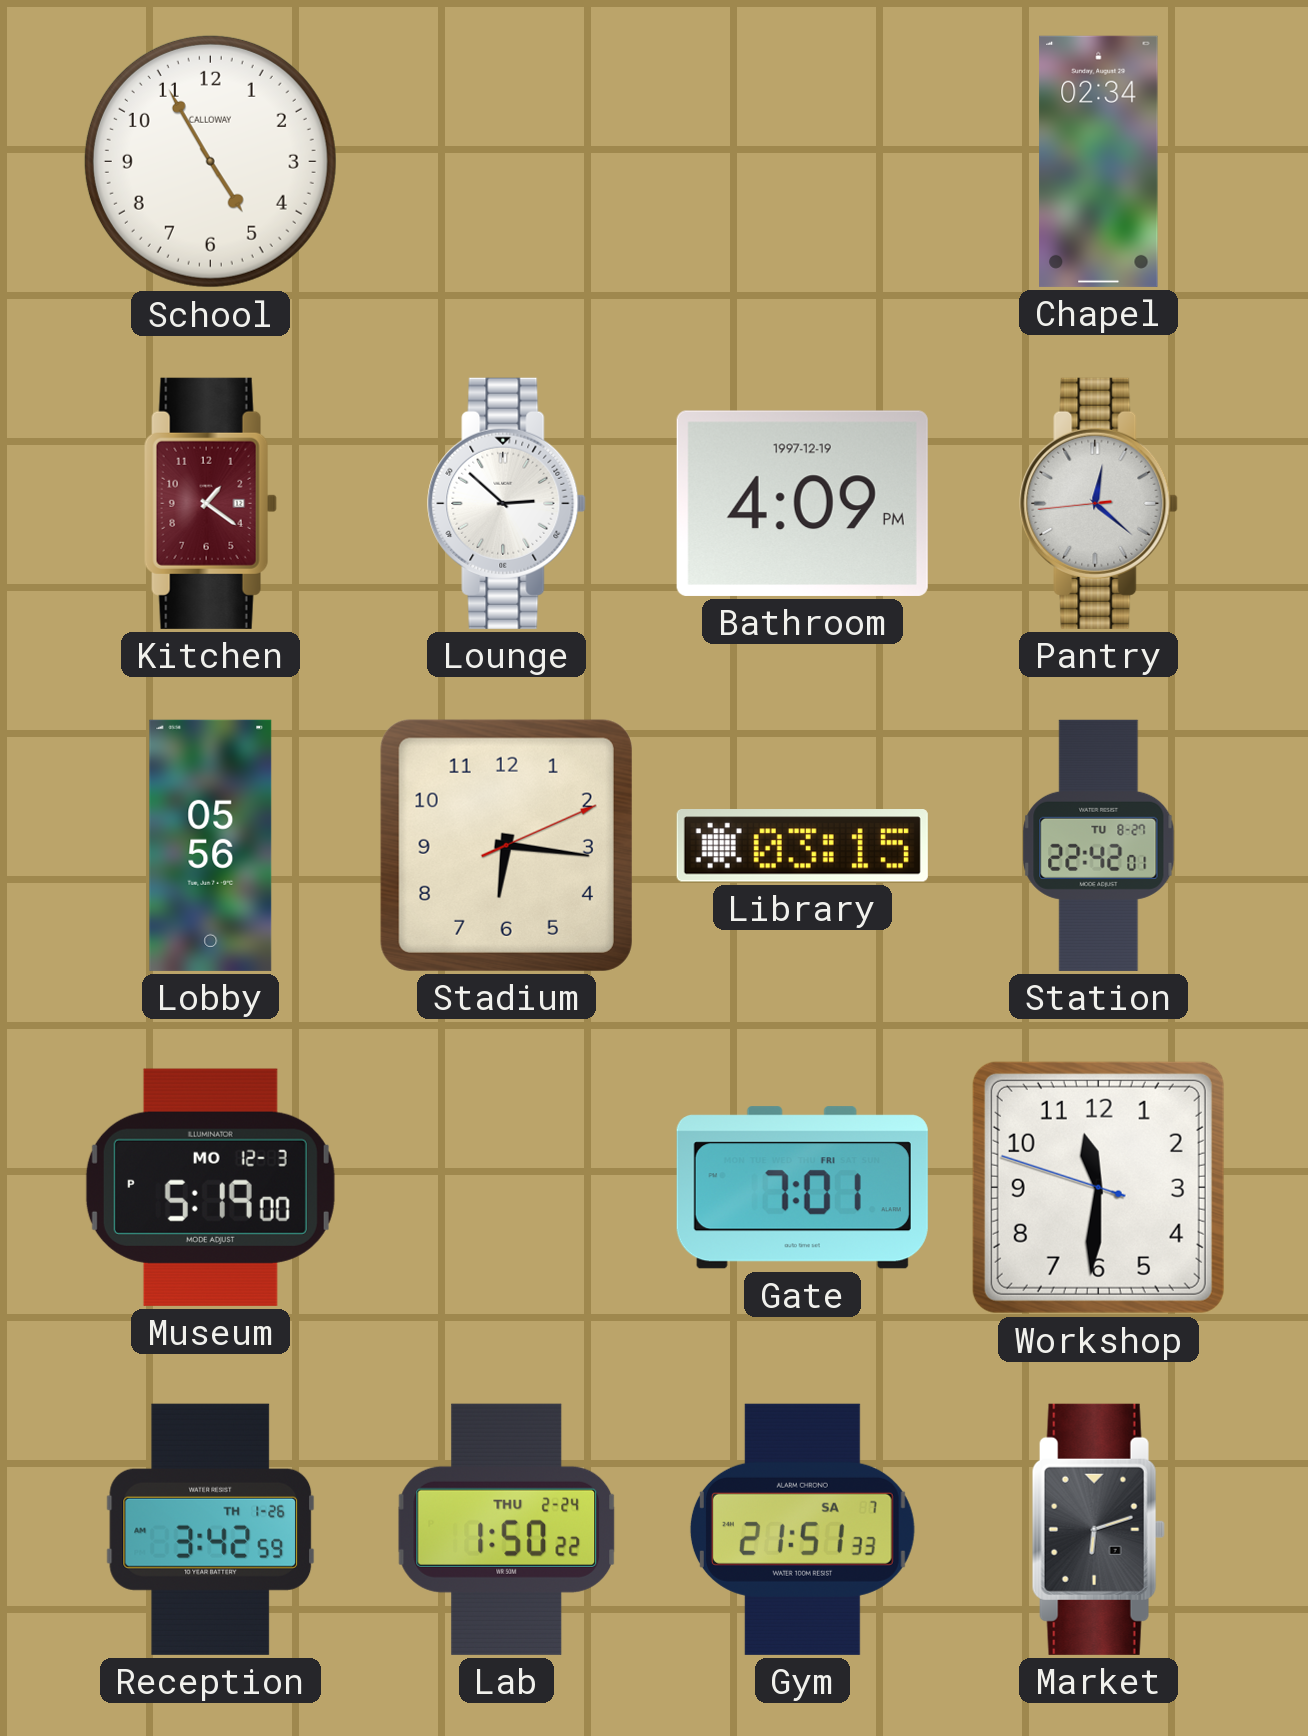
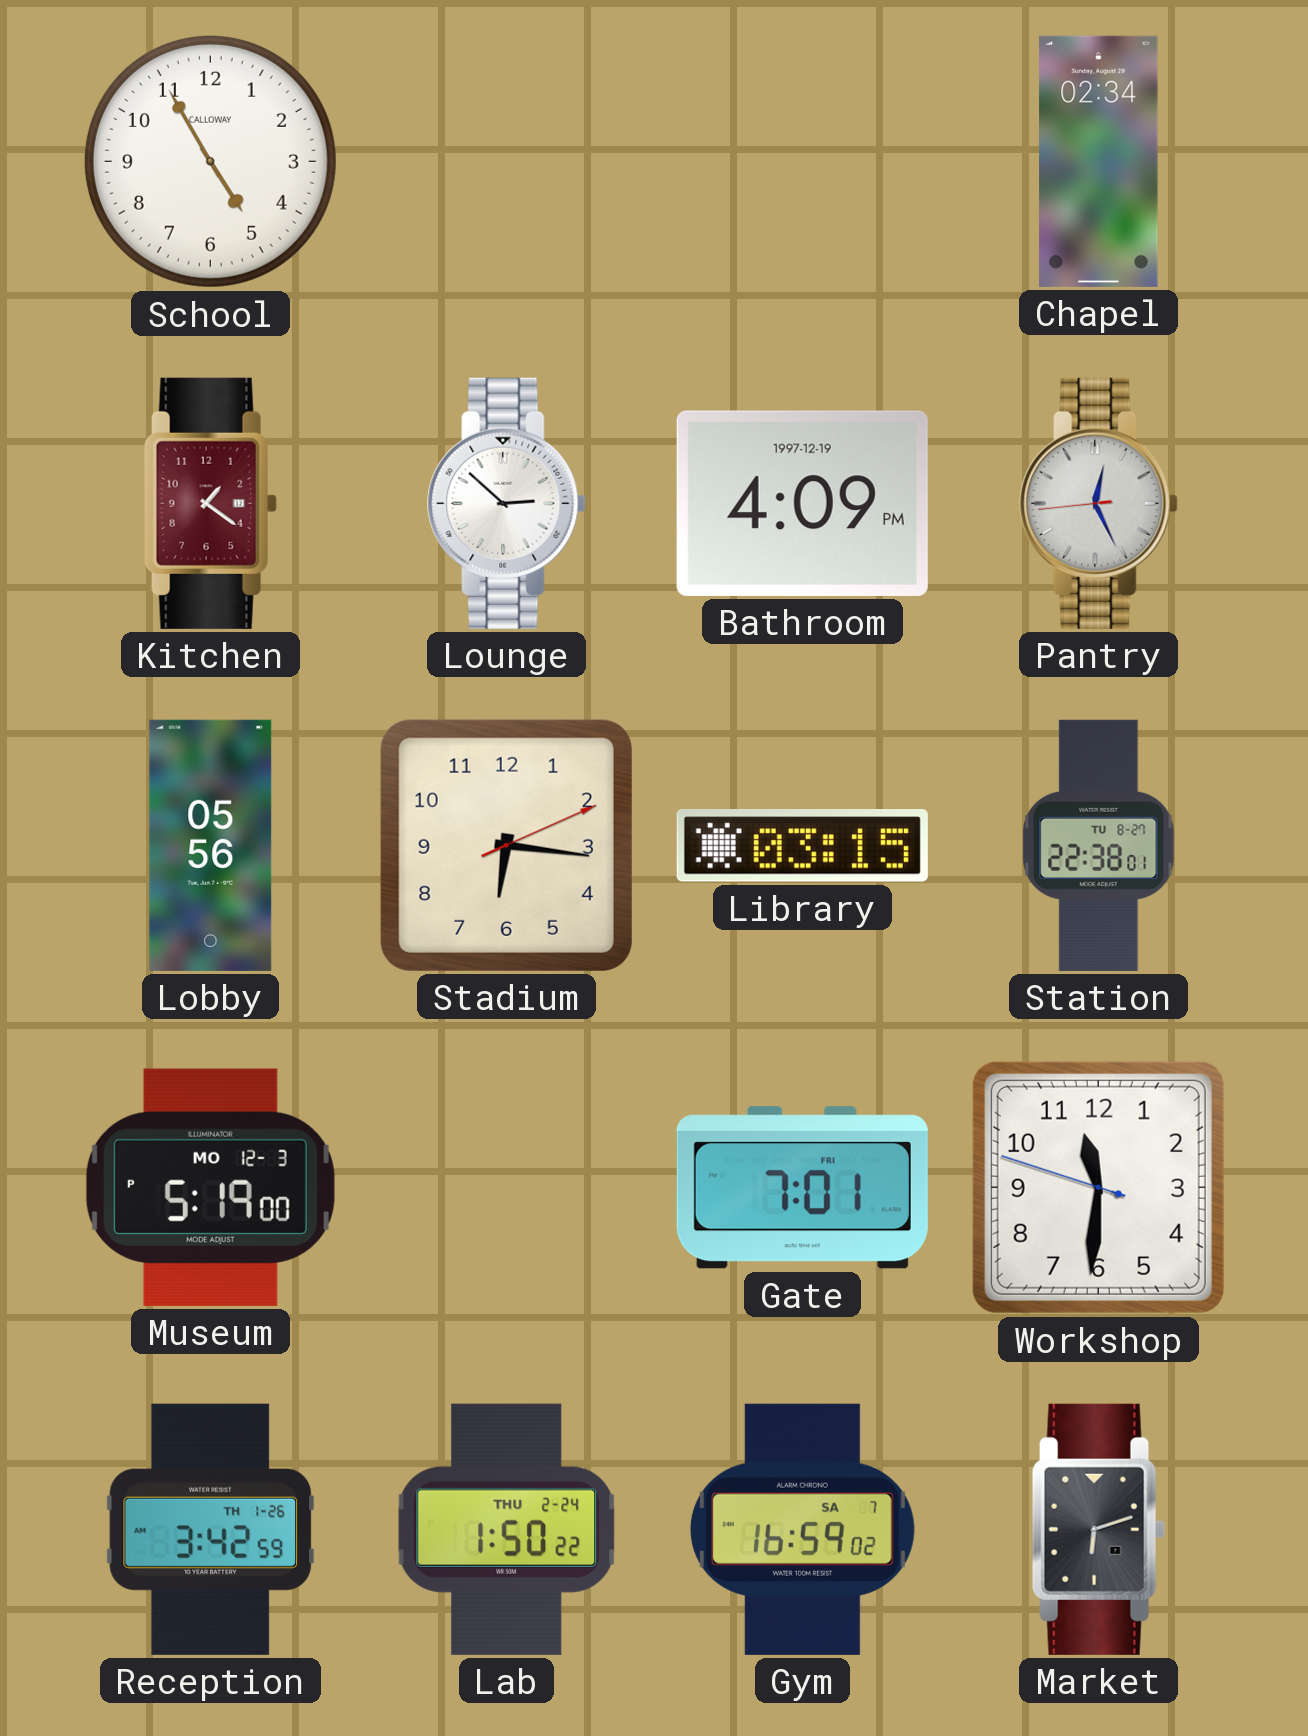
Pantry: 12:21 -> 12:25
Station: 22:42 -> 22:38
Gym: 21:51 -> 16:59
